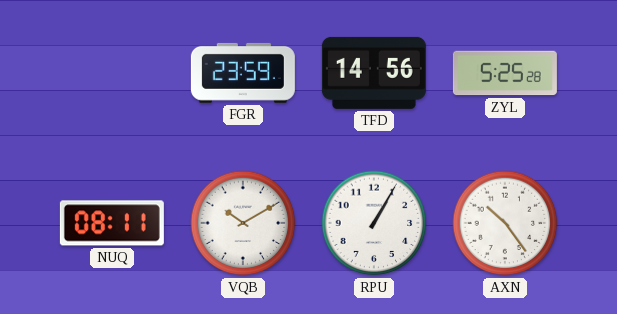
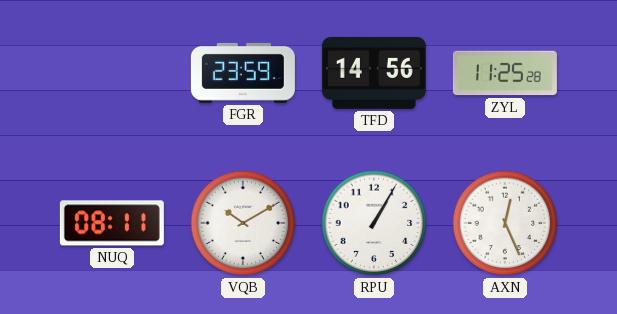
ZYL: 5:25 -> 11:25
AXN: 10:24 -> 12:26
